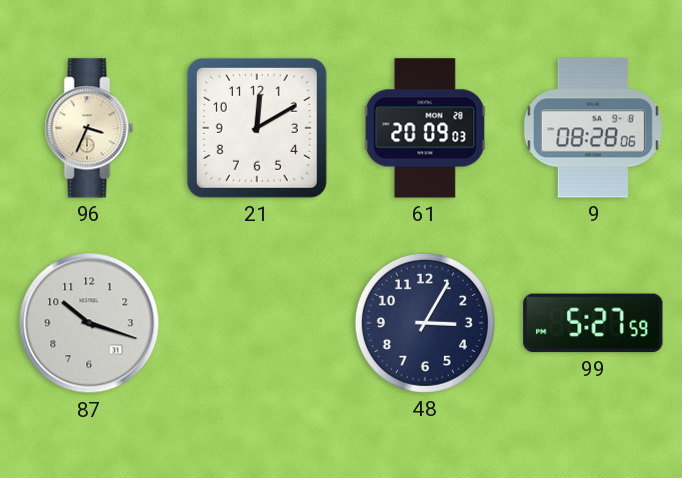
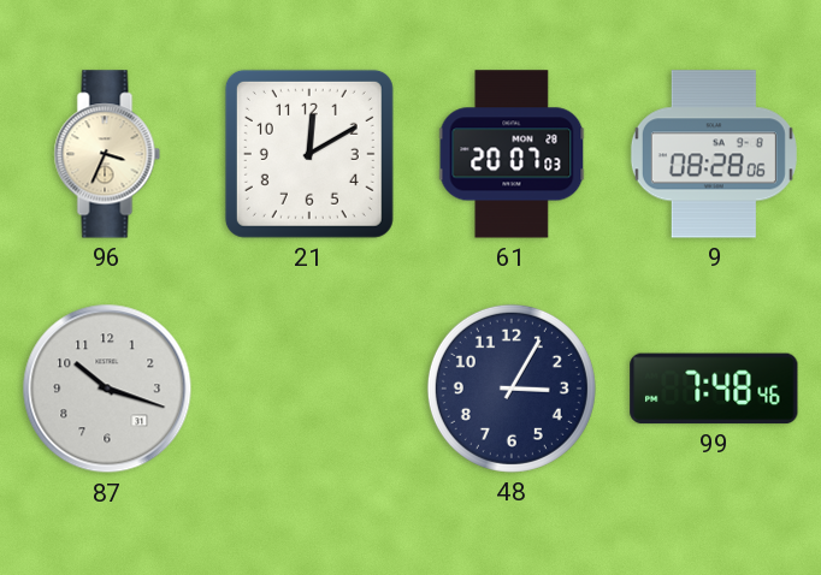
61: 20:09 -> 20:07
99: 5:27 -> 7:48
